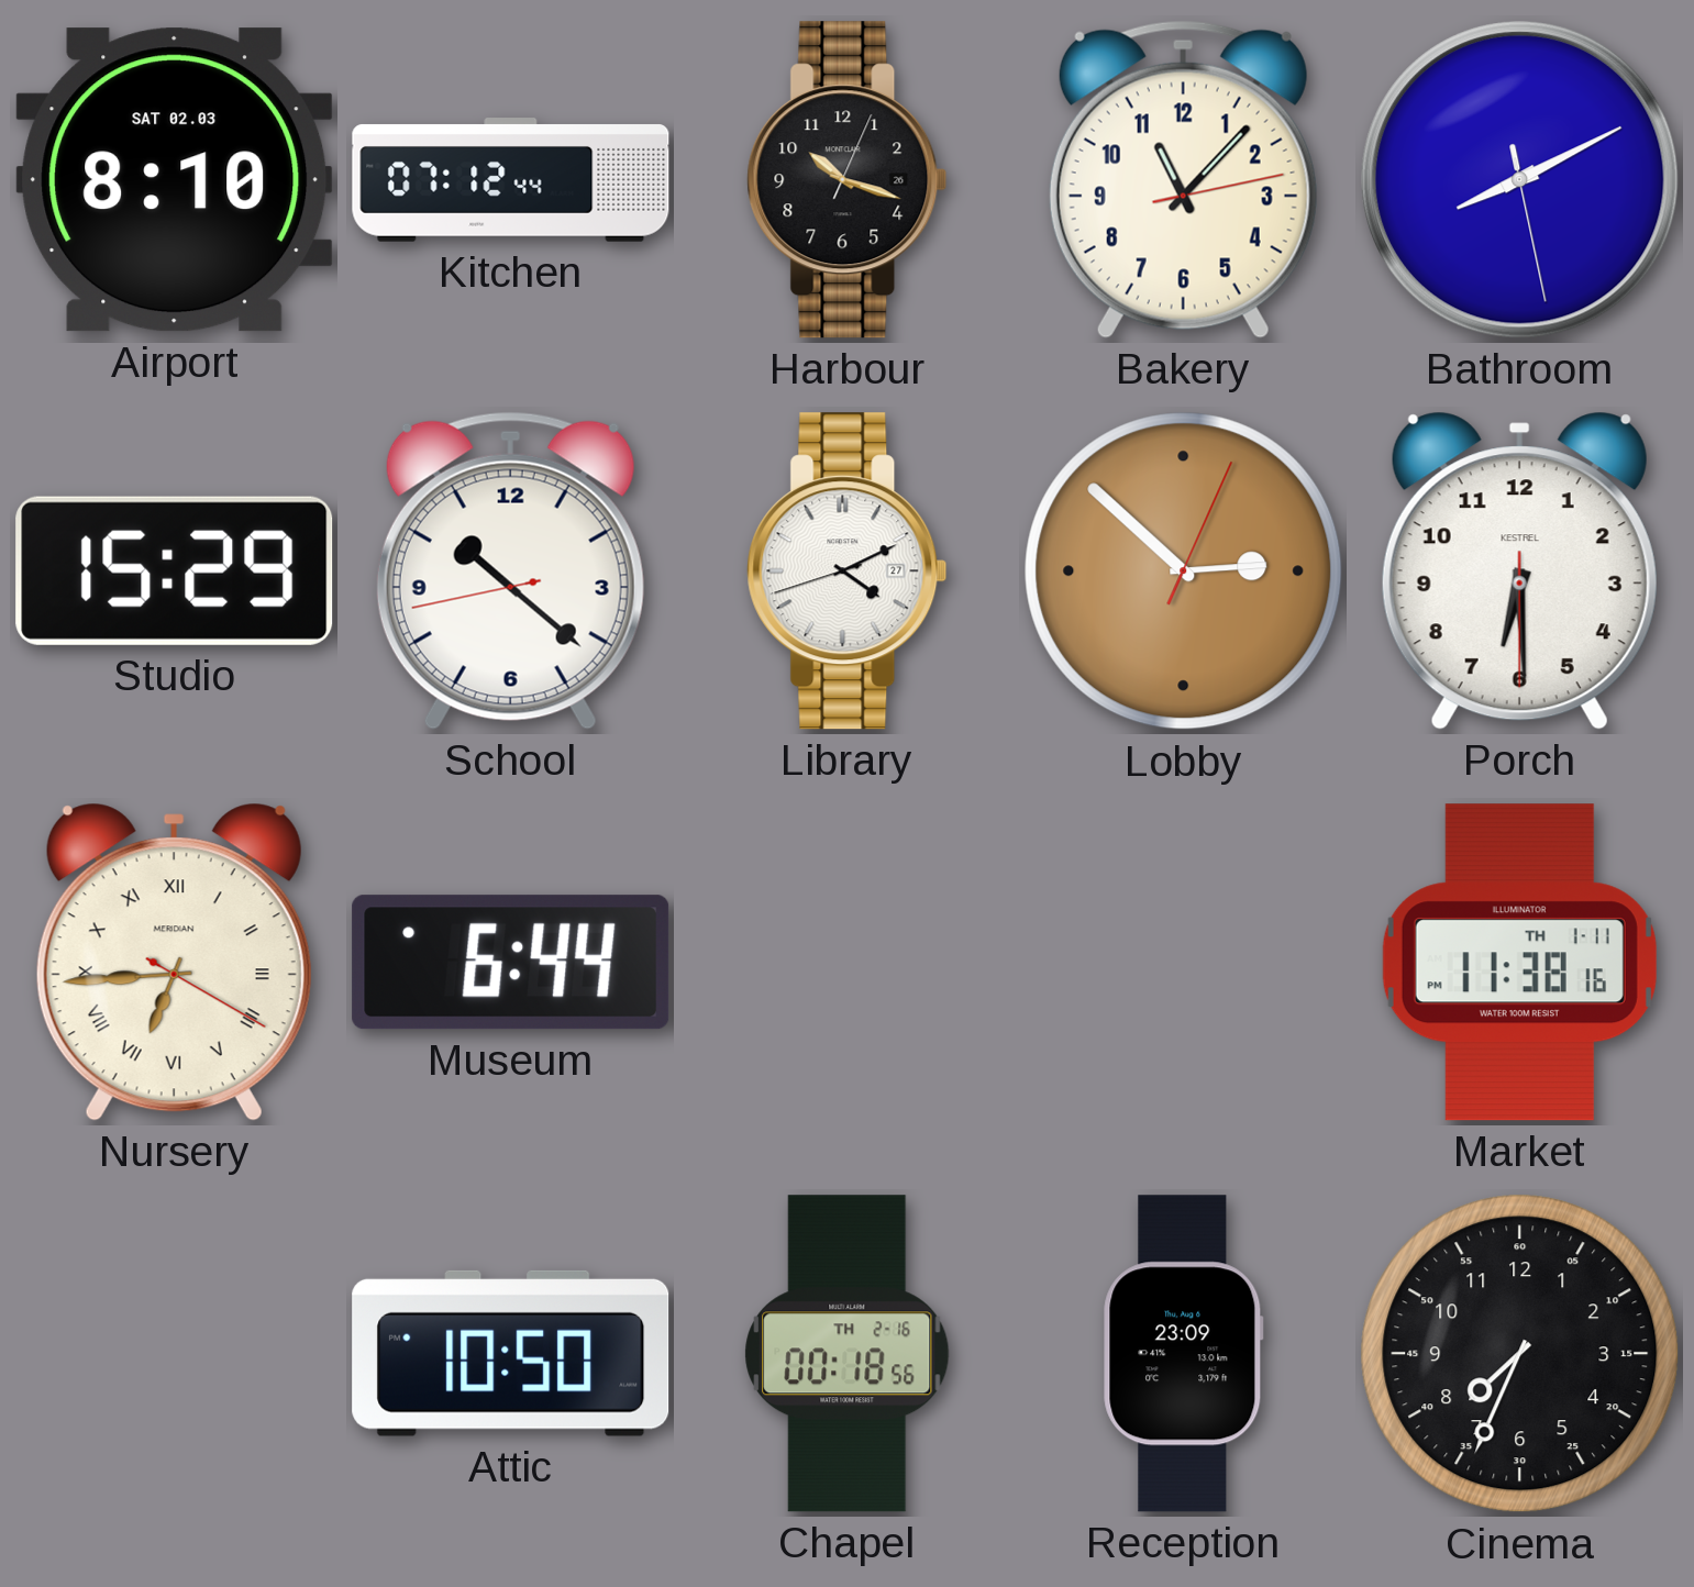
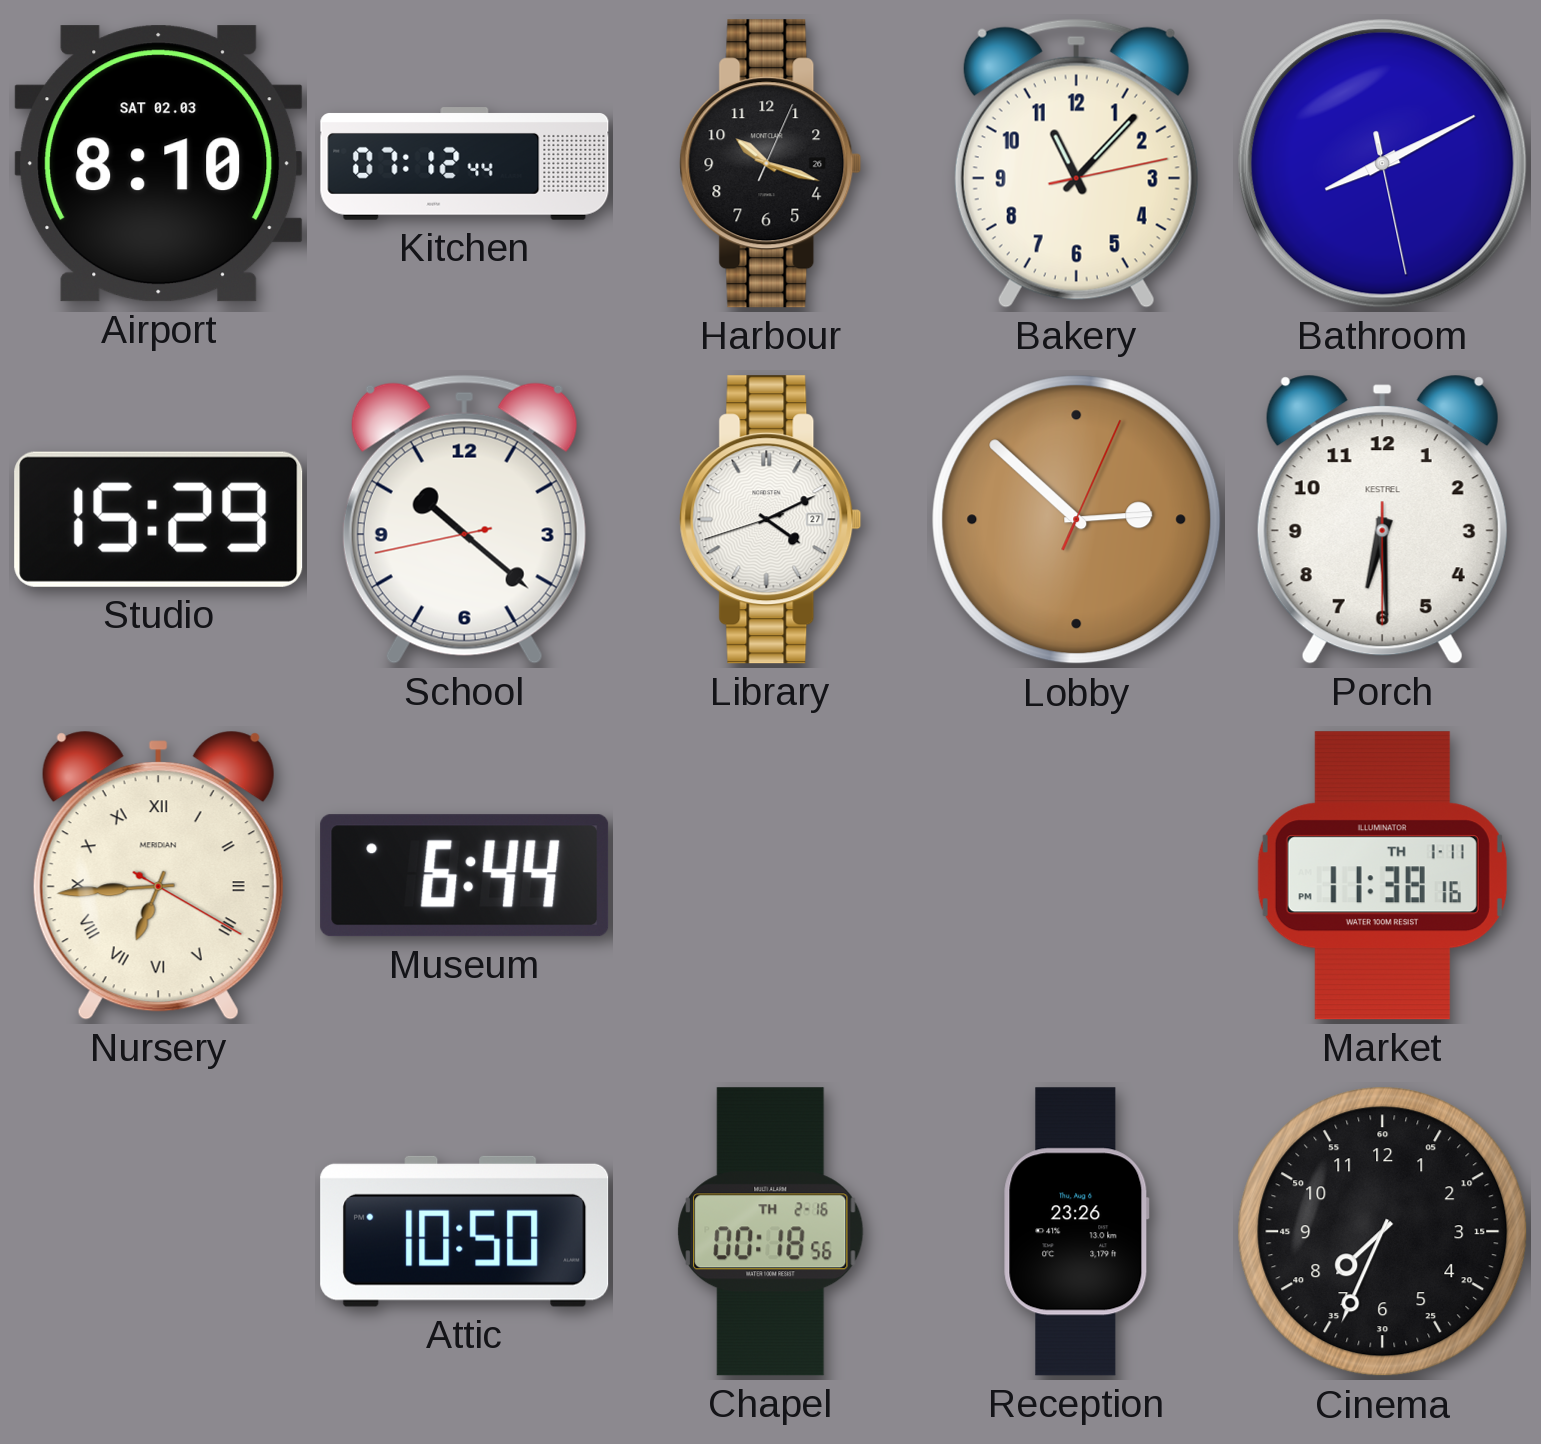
Reception: 23:09 -> 23:26
